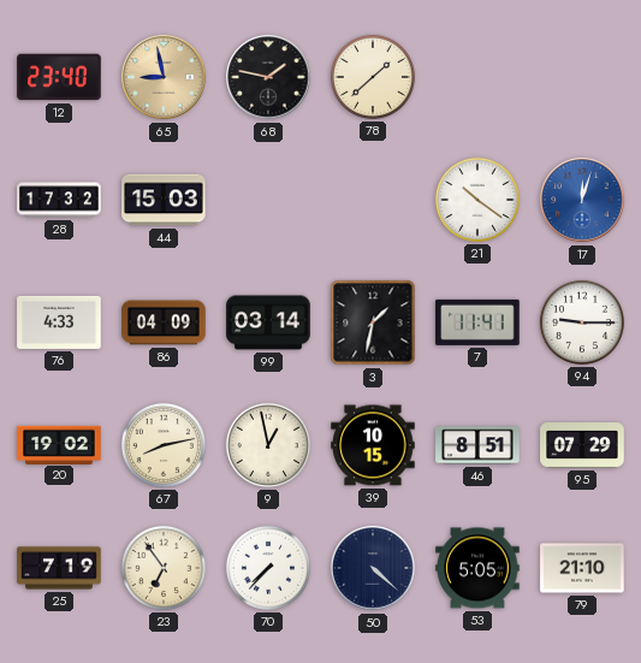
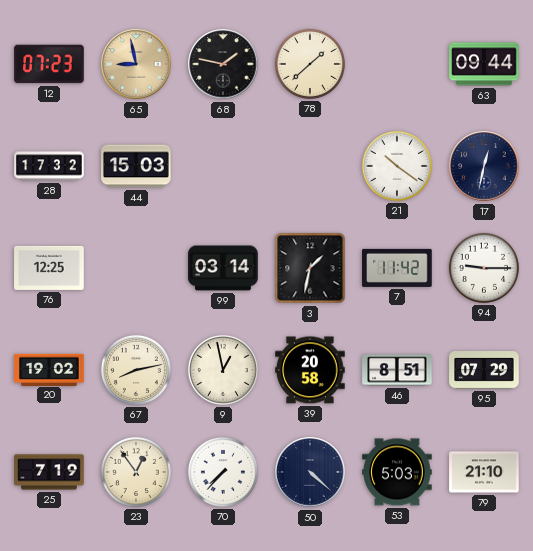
12: 23:40 -> 07:23
63: none -> 09:44
17: 12:03 -> 12:32
17 dial: blue -> navy
76: 4:33 -> 12:25
86: 04:09 -> none
7: 11:41 -> 11:42
39: 10:15 -> 20:58
23: 6:54 -> 12:54
53: 5:05 -> 5:03
